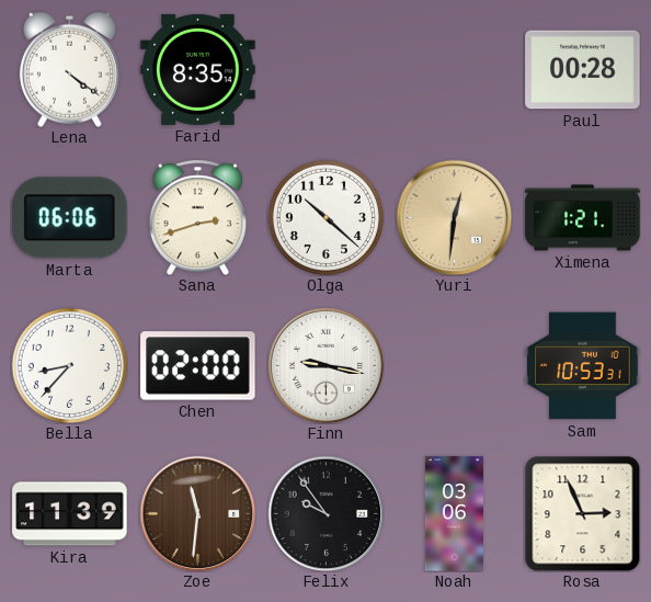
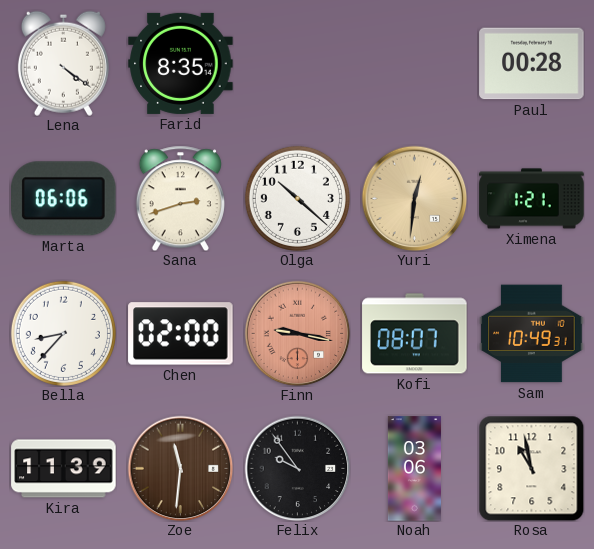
Finn dial: white -> salmon
Kofi: none -> 08:07
Sam: 10:53 -> 10:49
Rosa: 2:56 -> 10:58
